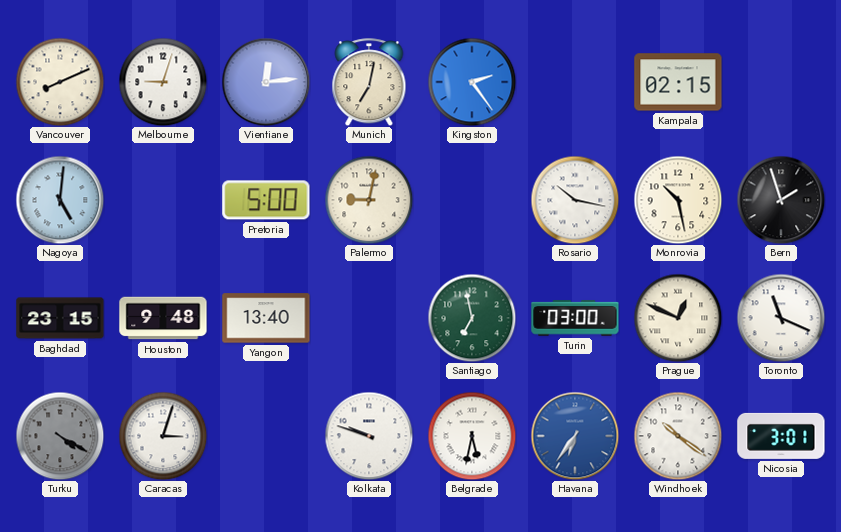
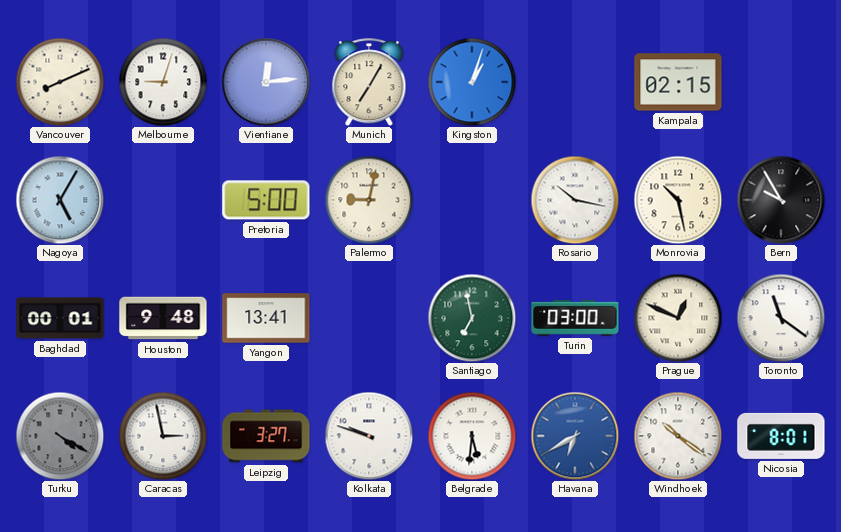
Munich: 7:02 -> 7:05
Kingston: 2:24 -> 1:03
Nagoya: 5:01 -> 5:05
Bern: 1:57 -> 9:55
Baghdad: 23:15 -> 00:01
Yangon: 13:40 -> 13:41
Toronto: 11:19 -> 11:21
Caracas: 3:03 -> 2:58
Leipzig: none -> 3:27
Belgrade: 5:32 -> 5:31
Havana: 6:36 -> 6:40
Nicosia: 3:01 -> 8:01
